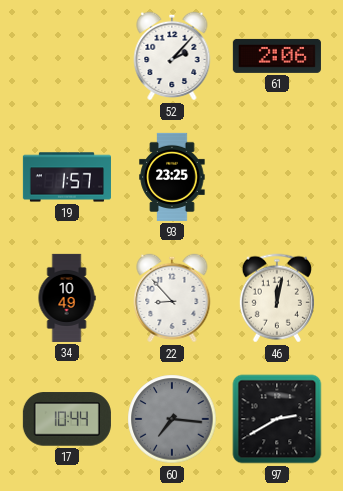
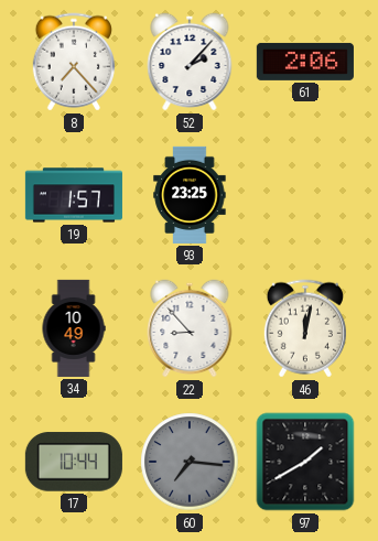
8: none -> 7:23
97: 2:40 -> 1:40
